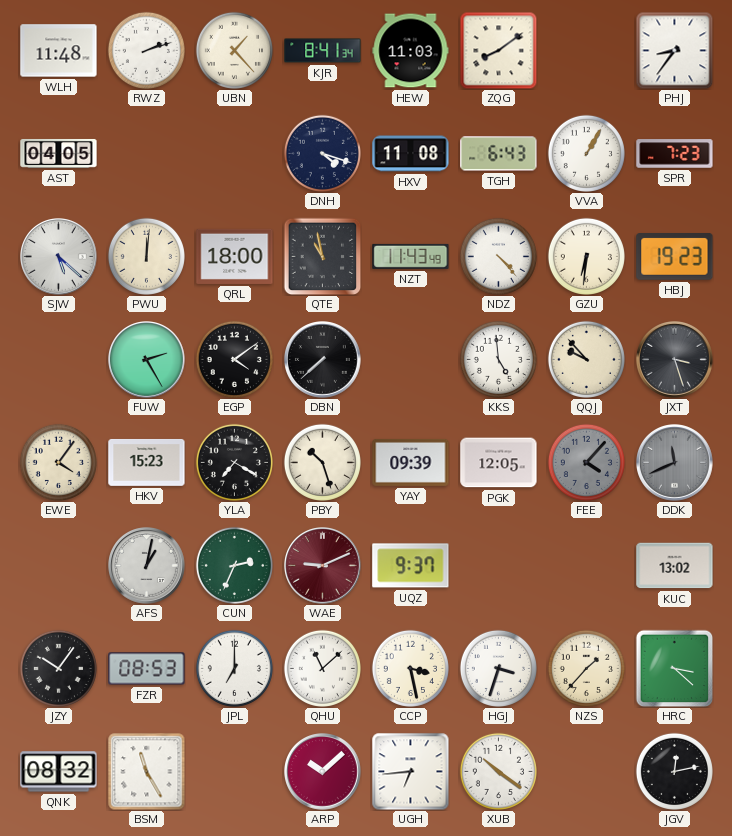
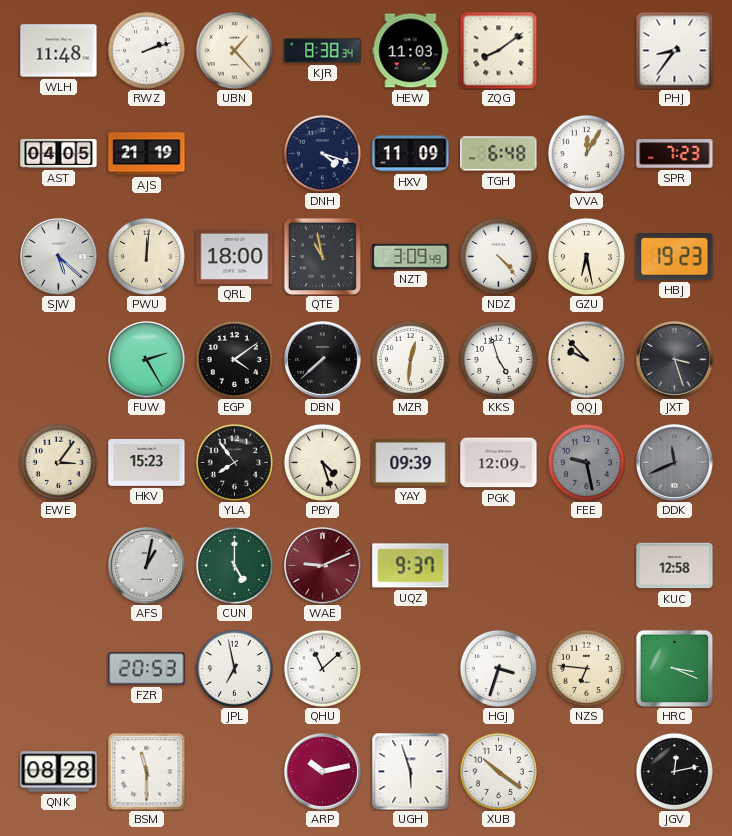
KJR: 8:41 -> 8:38
AJS: none -> 21:19
HXV: 11:08 -> 11:09
TGH: 6:43 -> 6:48
VVA: 1:05 -> 12:05
NZT: 11:43 -> 3:09
GZU: 6:31 -> 6:28
MZR: none -> 12:31
KKS: 4:59 -> 4:57
EWE: 4:06 -> 3:06
YLA: 7:20 -> 7:54
PBY: 10:27 -> 4:27
PGK: 12:05 -> 12:09
FEE: 4:07 -> 9:28
CUN: 2:34 -> 5:00
KUC: 13:02 -> 12:58
JZY: 10:06 -> none
FZR: 08:53 -> 20:53
JPL: 7:00 -> 6:58
CCP: 3:28 -> none
NZS: 1:37 -> 6:46
HRC: 3:22 -> 3:19
QNK: 08:32 -> 08:28
BSM: 11:25 -> 11:30
ARP: 10:08 -> 10:13
UGH: 6:44 -> 5:57
